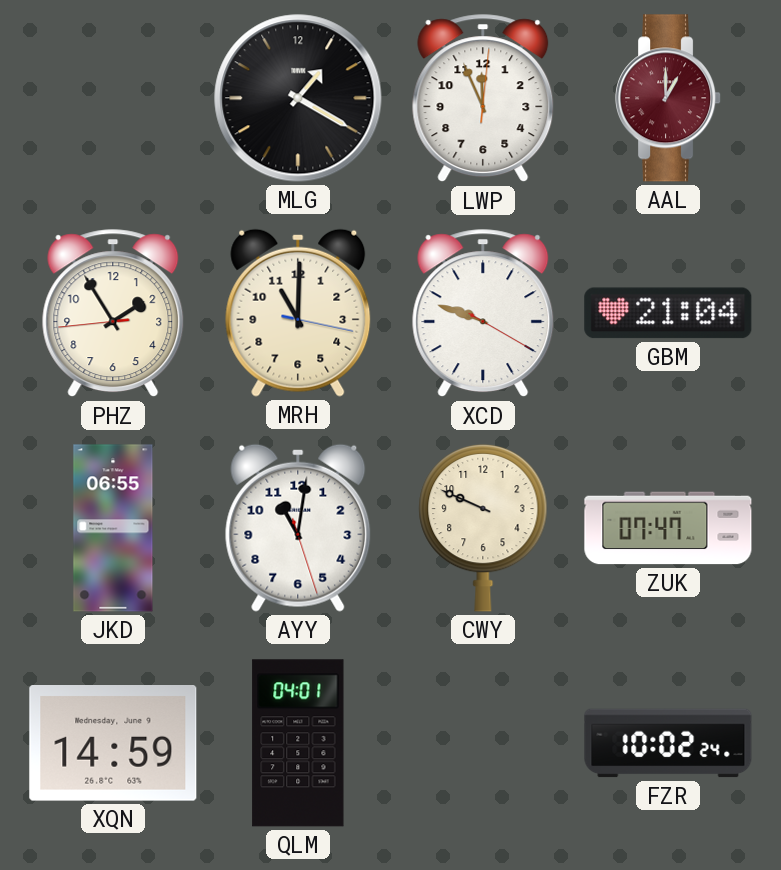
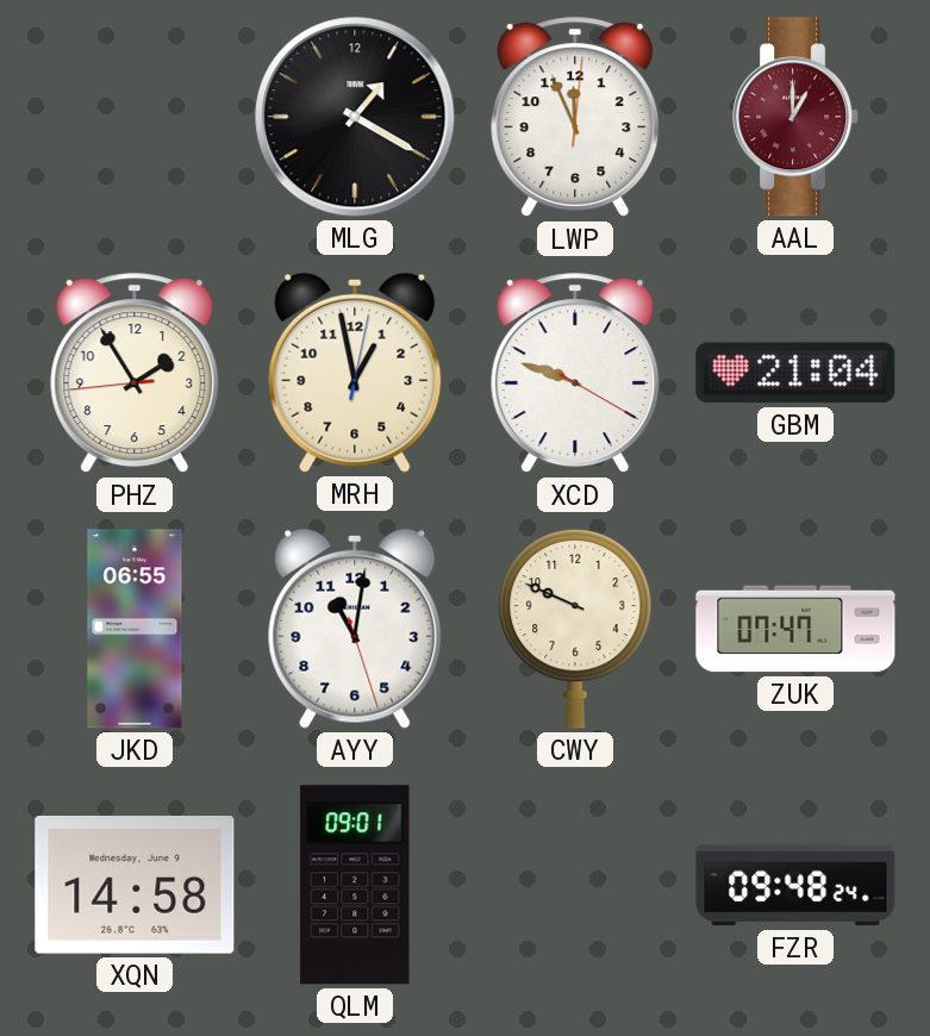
MRH: 11:00 -> 12:58
XQN: 14:59 -> 14:58
QLM: 04:01 -> 09:01
FZR: 10:02 -> 09:48
